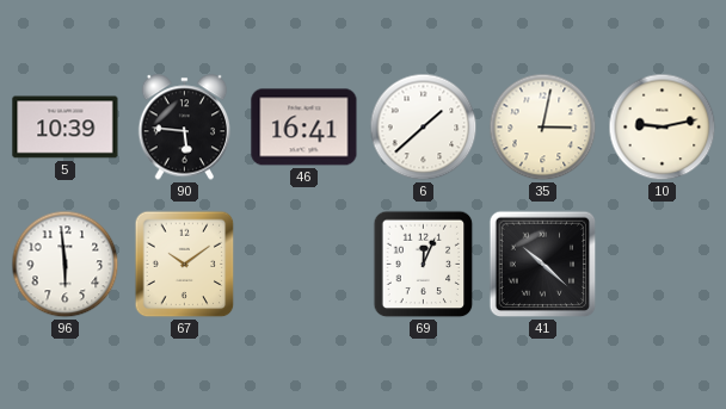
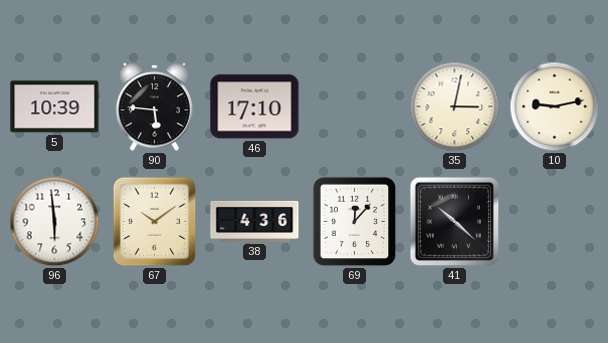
46: 16:41 -> 17:10
6: 1:38 -> none
38: none -> 4:36
69: 12:04 -> 12:07
